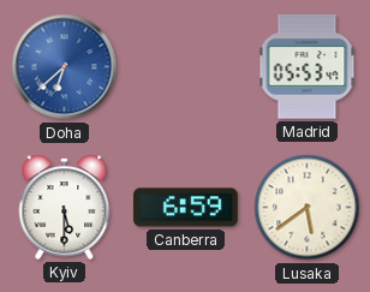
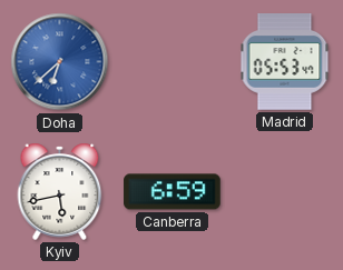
Kyiv: 5:30 -> 5:43
Lusaka: 5:39 -> none
